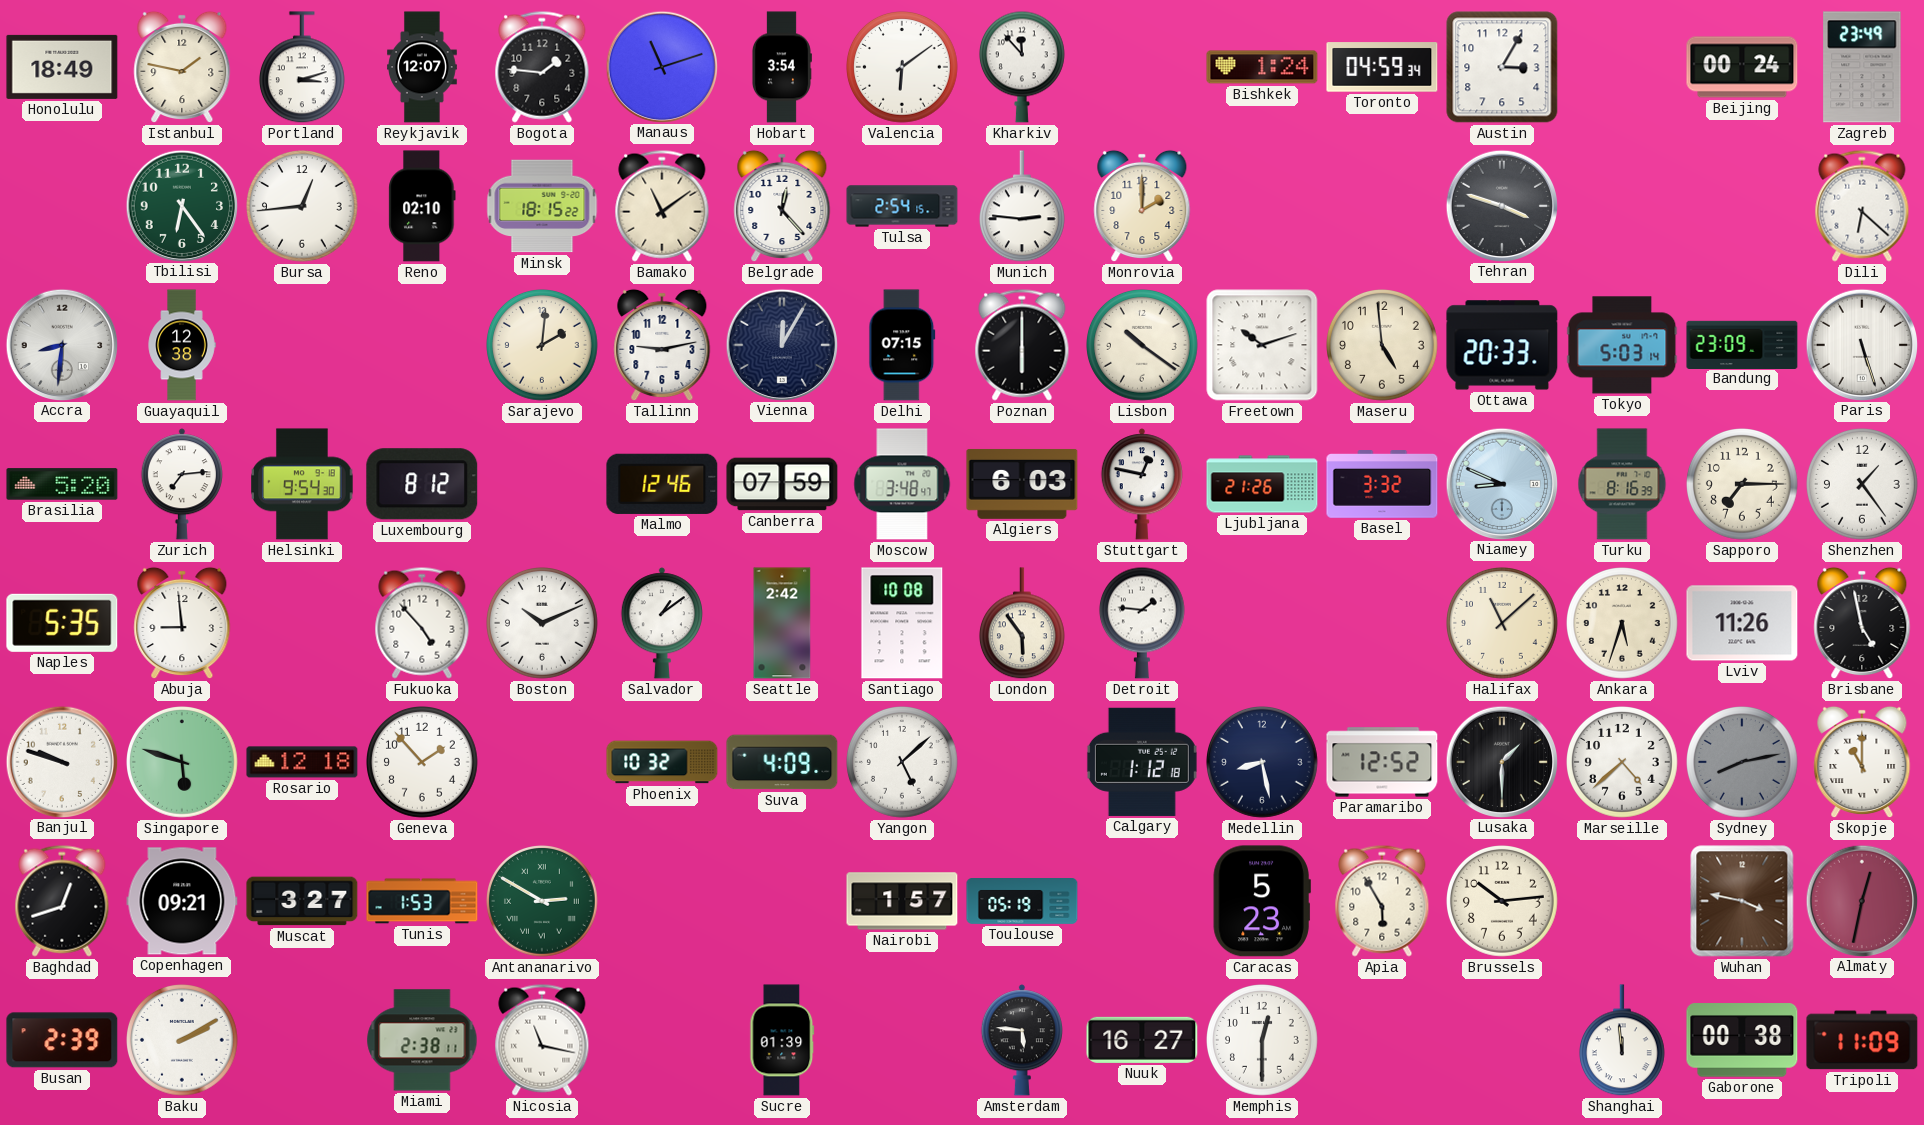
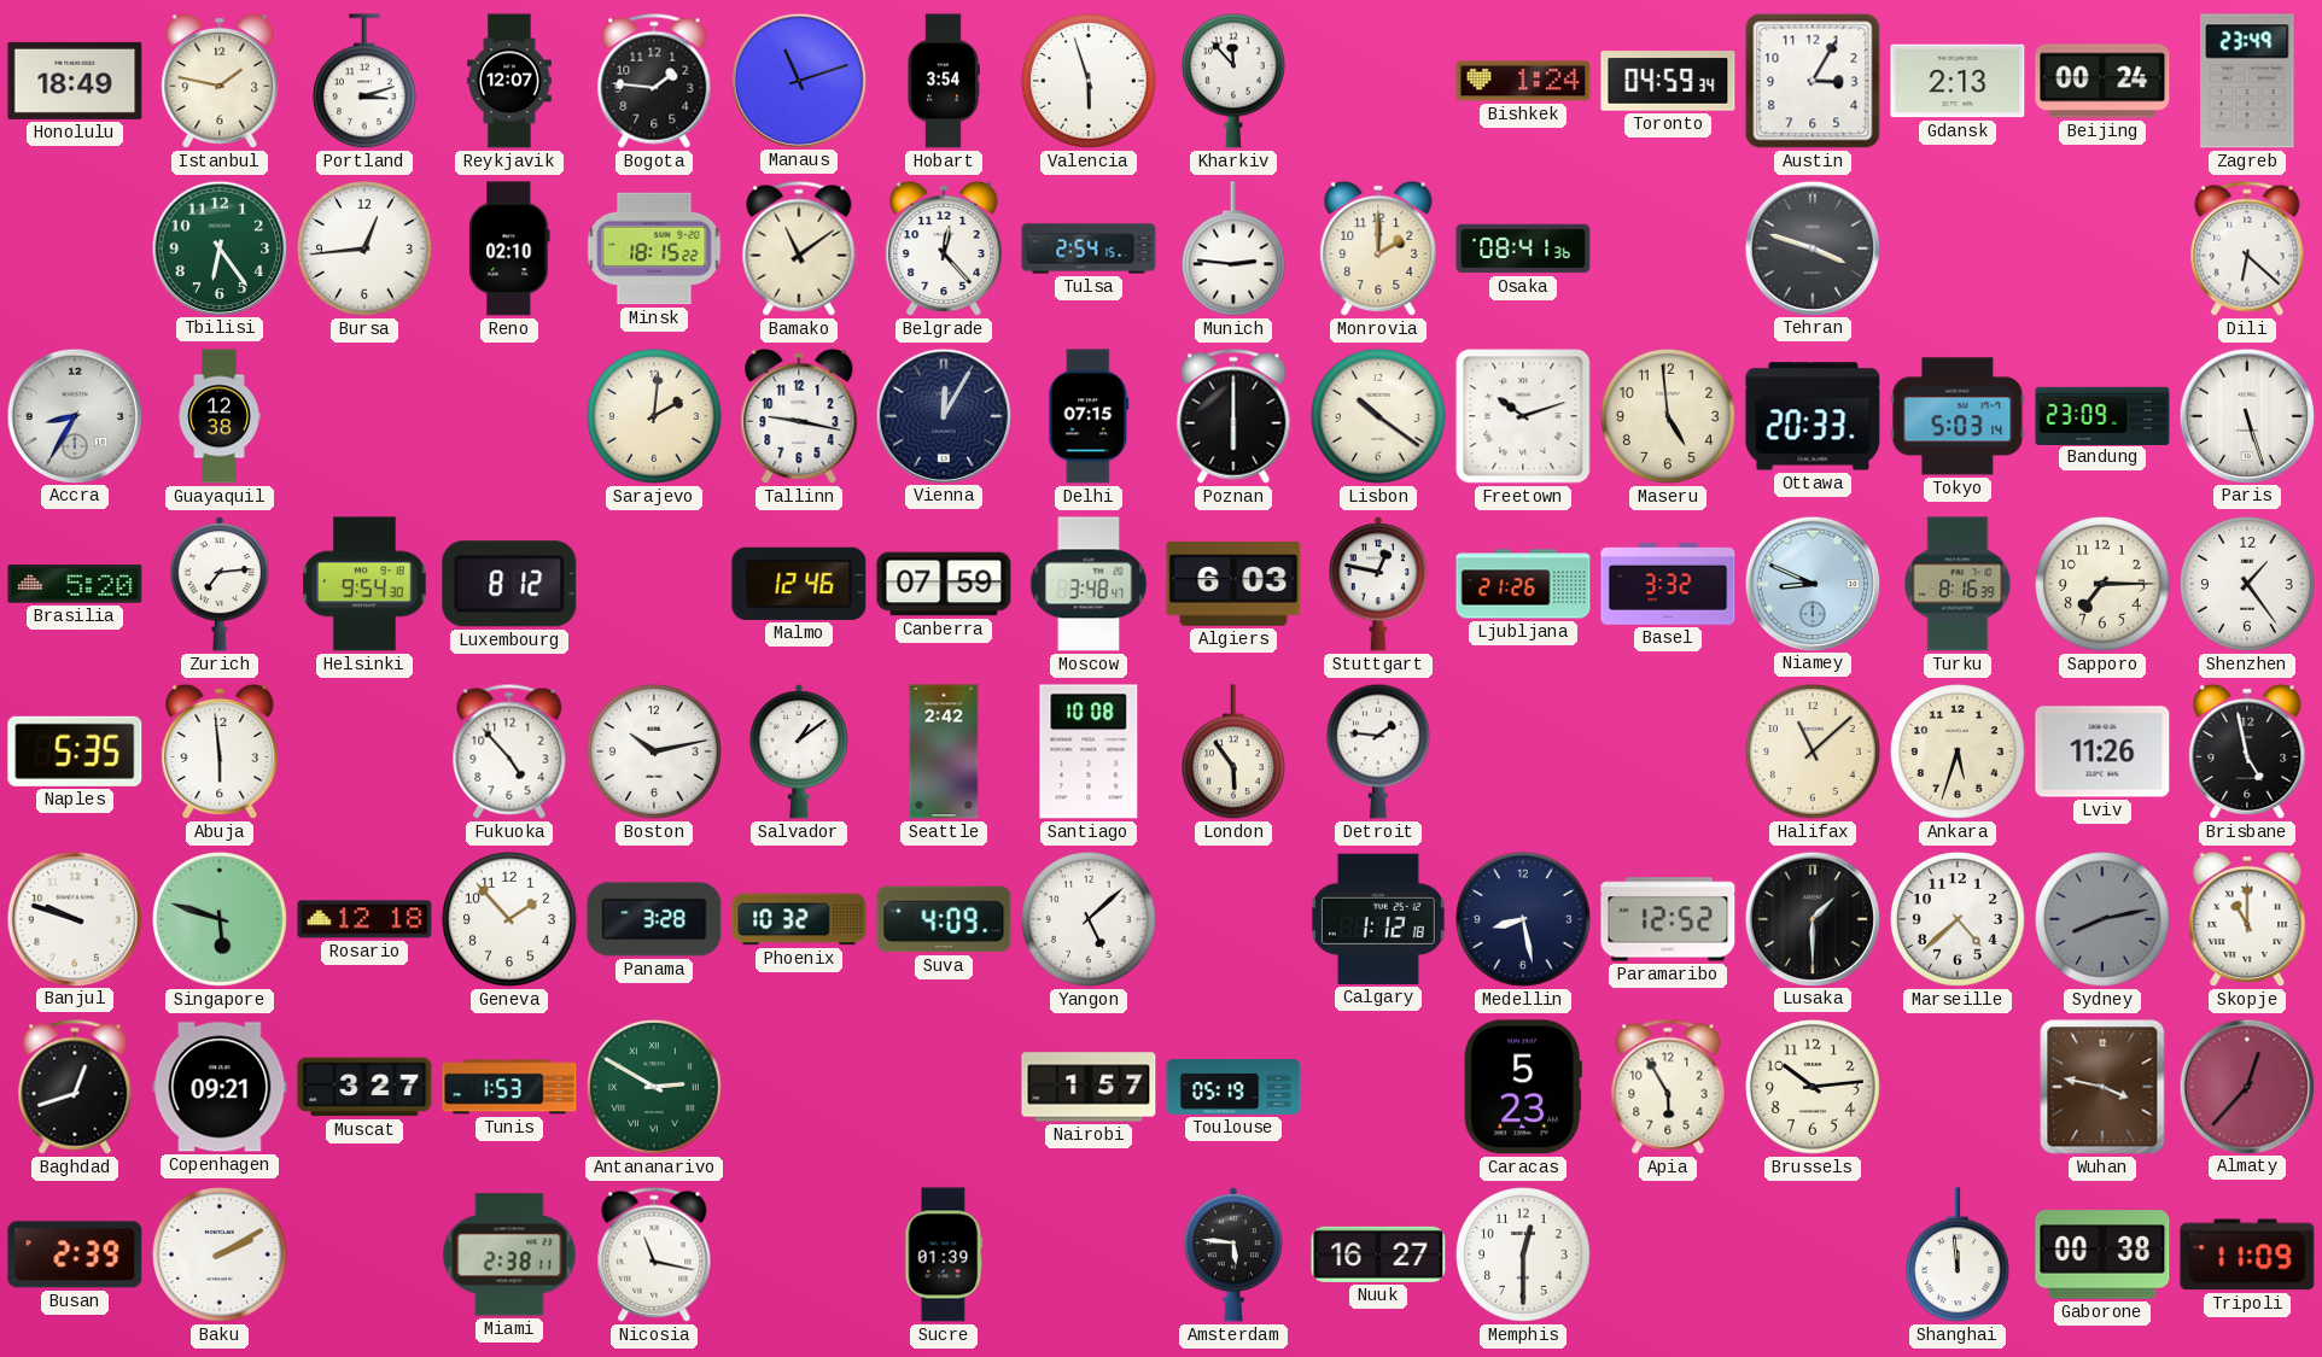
Valencia: 6:09 -> 5:57
Gdansk: none -> 2:13
Osaka: none -> 08:41
Accra: 8:31 -> 8:35
Tallinn: 9:13 -> 9:17
Abuja: 8:59 -> 5:59
Boston: 10:11 -> 10:13
Panama: none -> 3:28
Almaty: 12:32 -> 12:37
